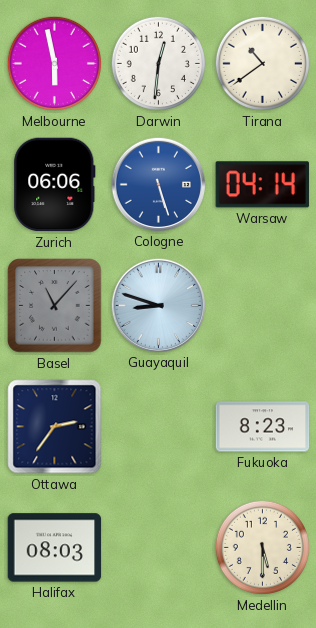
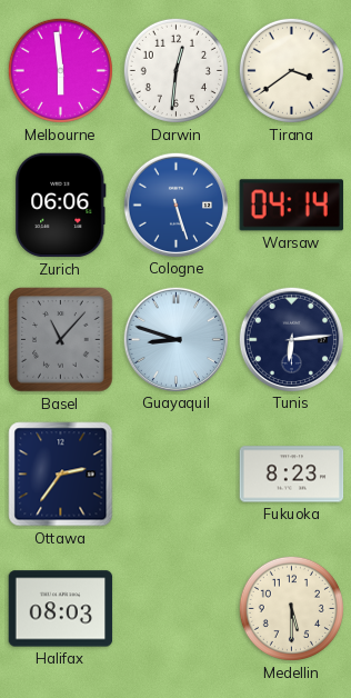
Melbourne: 5:58 -> 5:59
Tirana: 10:39 -> 3:39
Tunis: none -> 6:14
